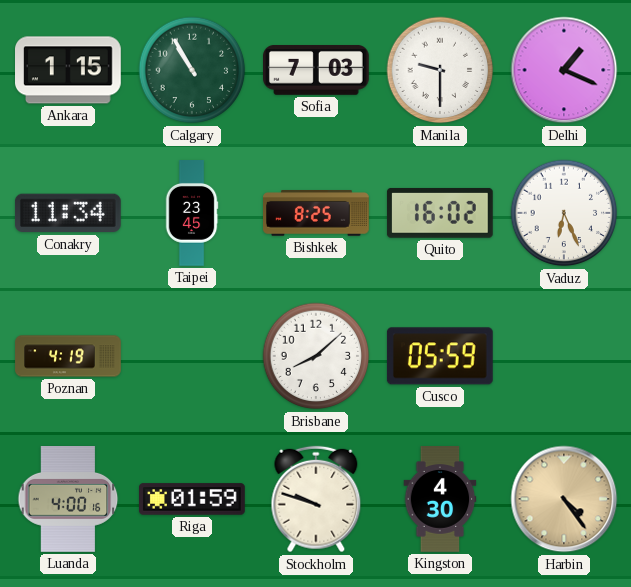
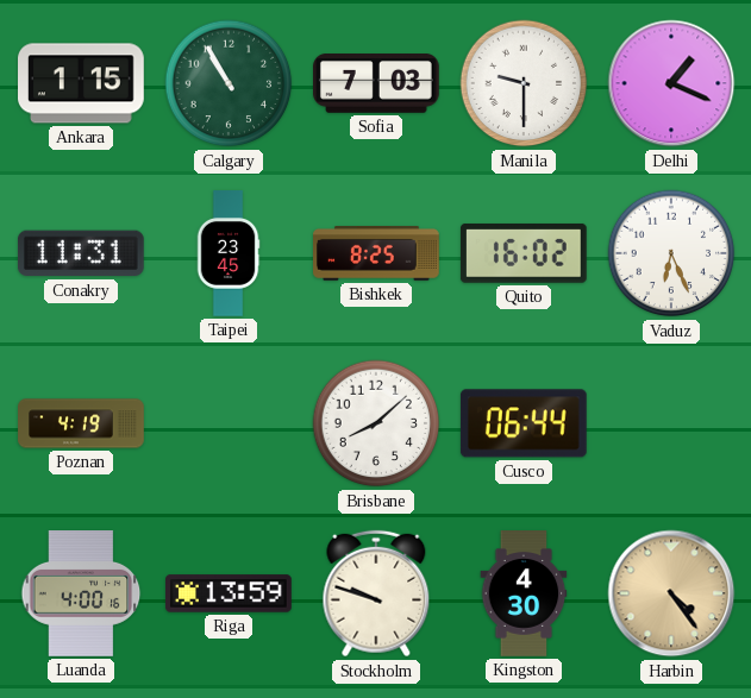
Conakry: 11:34 -> 11:31
Cusco: 05:59 -> 06:44
Riga: 01:59 -> 13:59
